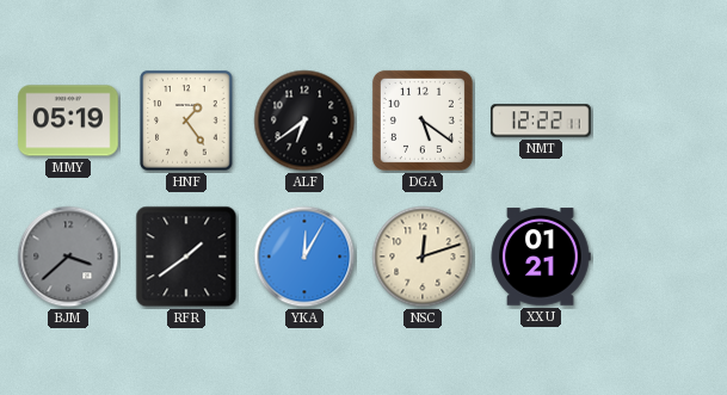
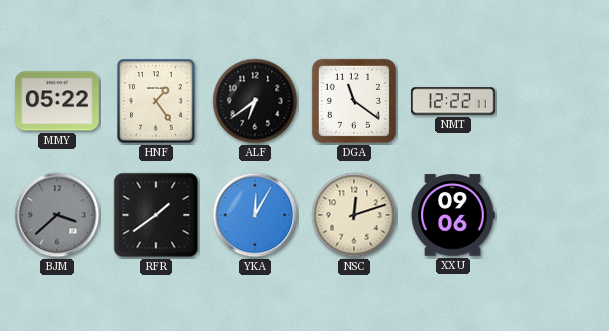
MMY: 05:19 -> 05:22
DGA: 5:21 -> 11:21
XXU: 01:21 -> 09:06
